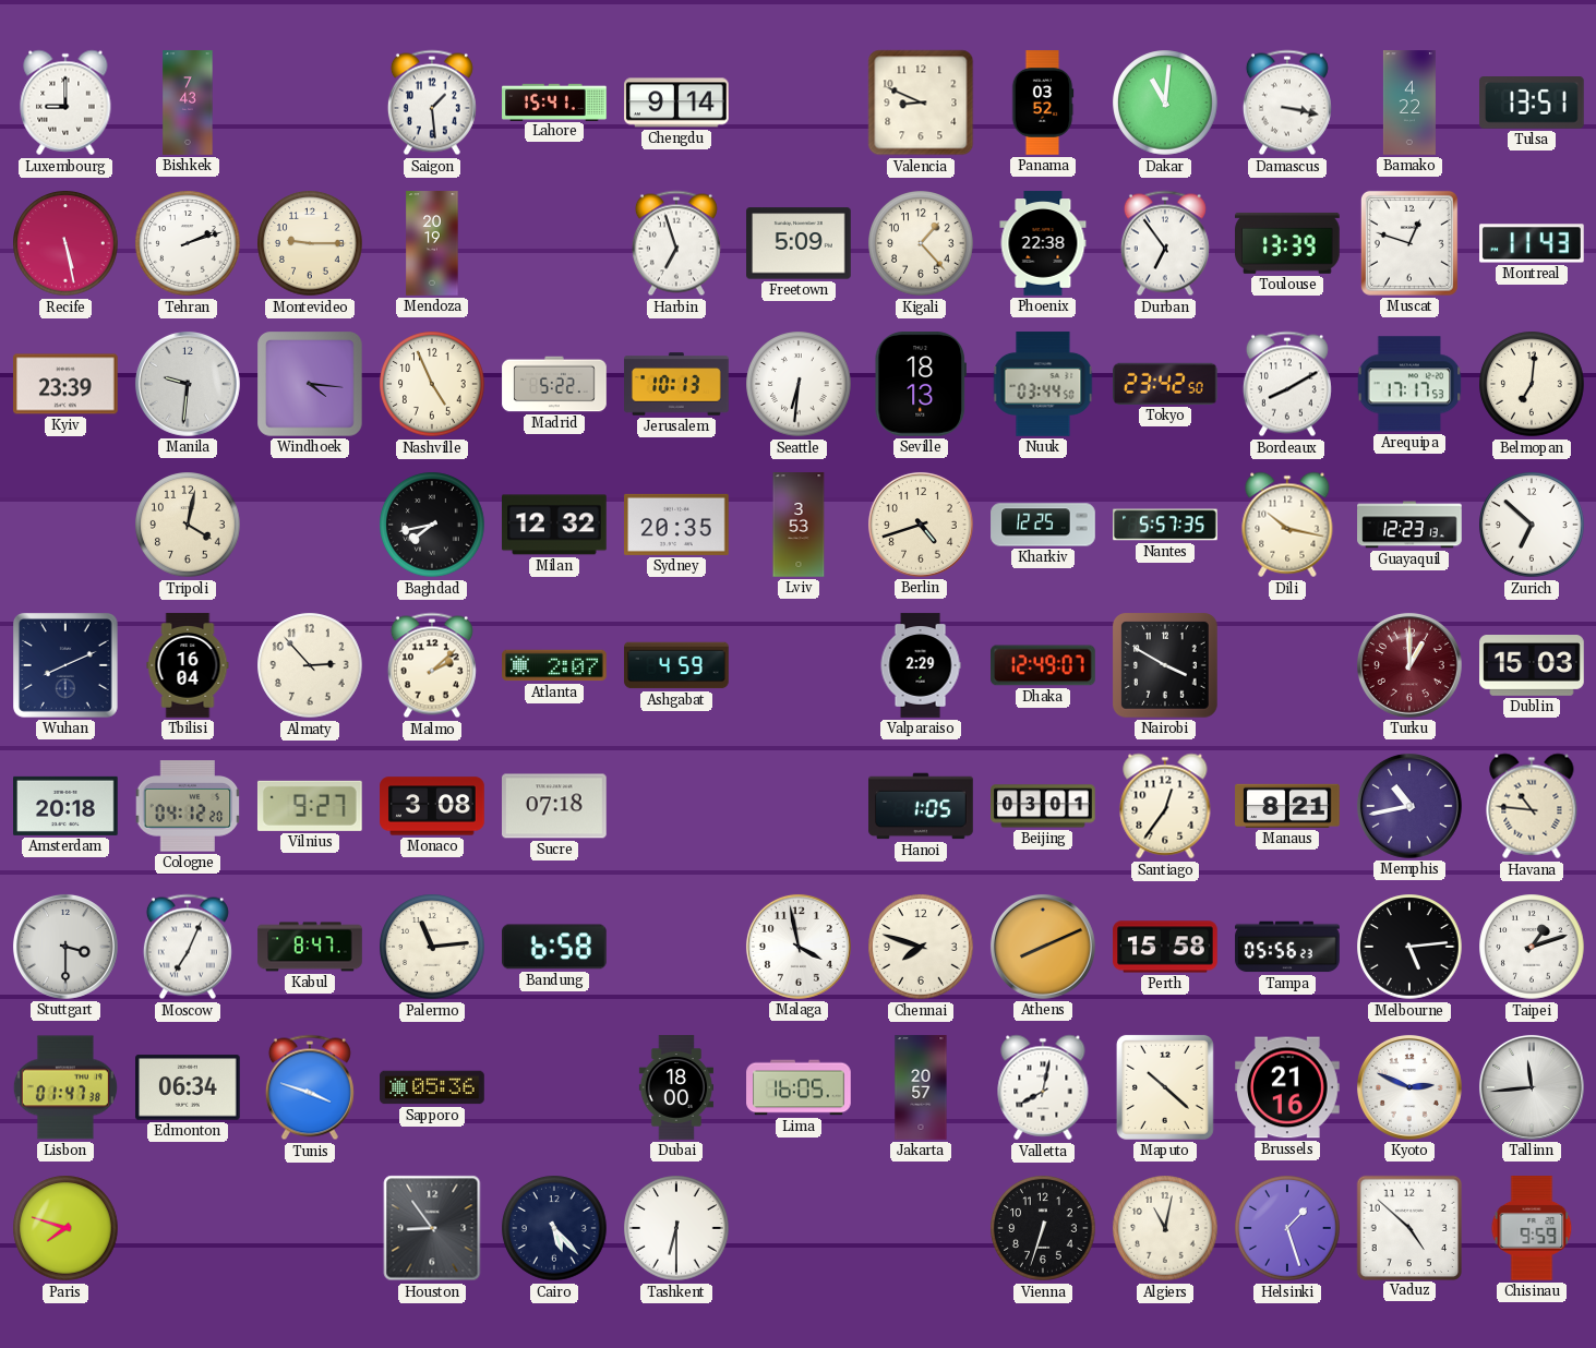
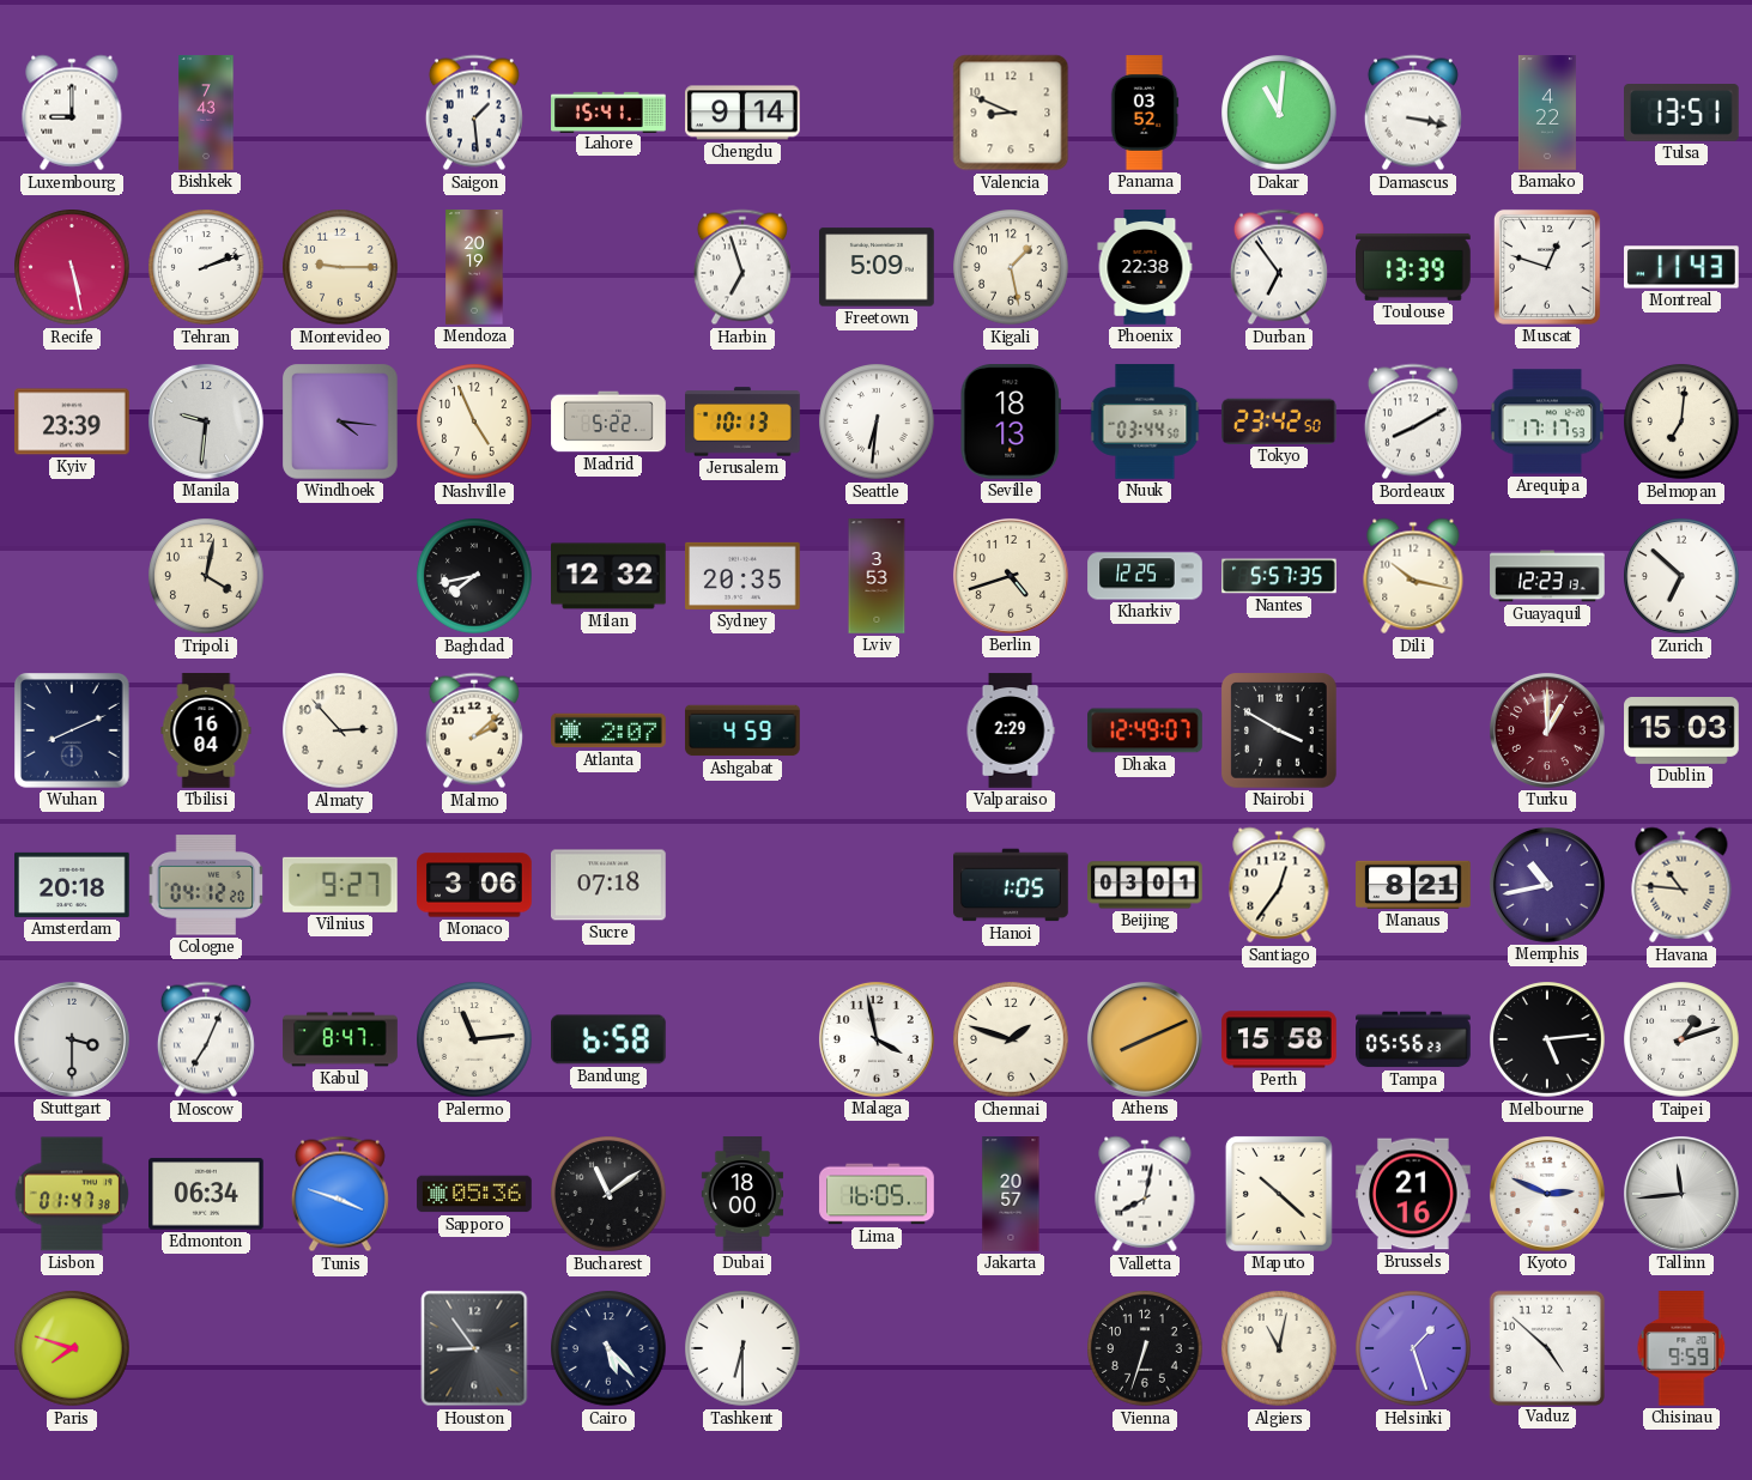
Kigali: 1:23 -> 1:28
Monaco: 3:08 -> 3:06
Chennai: 7:48 -> 1:48
Bucharest: none -> 11:09
